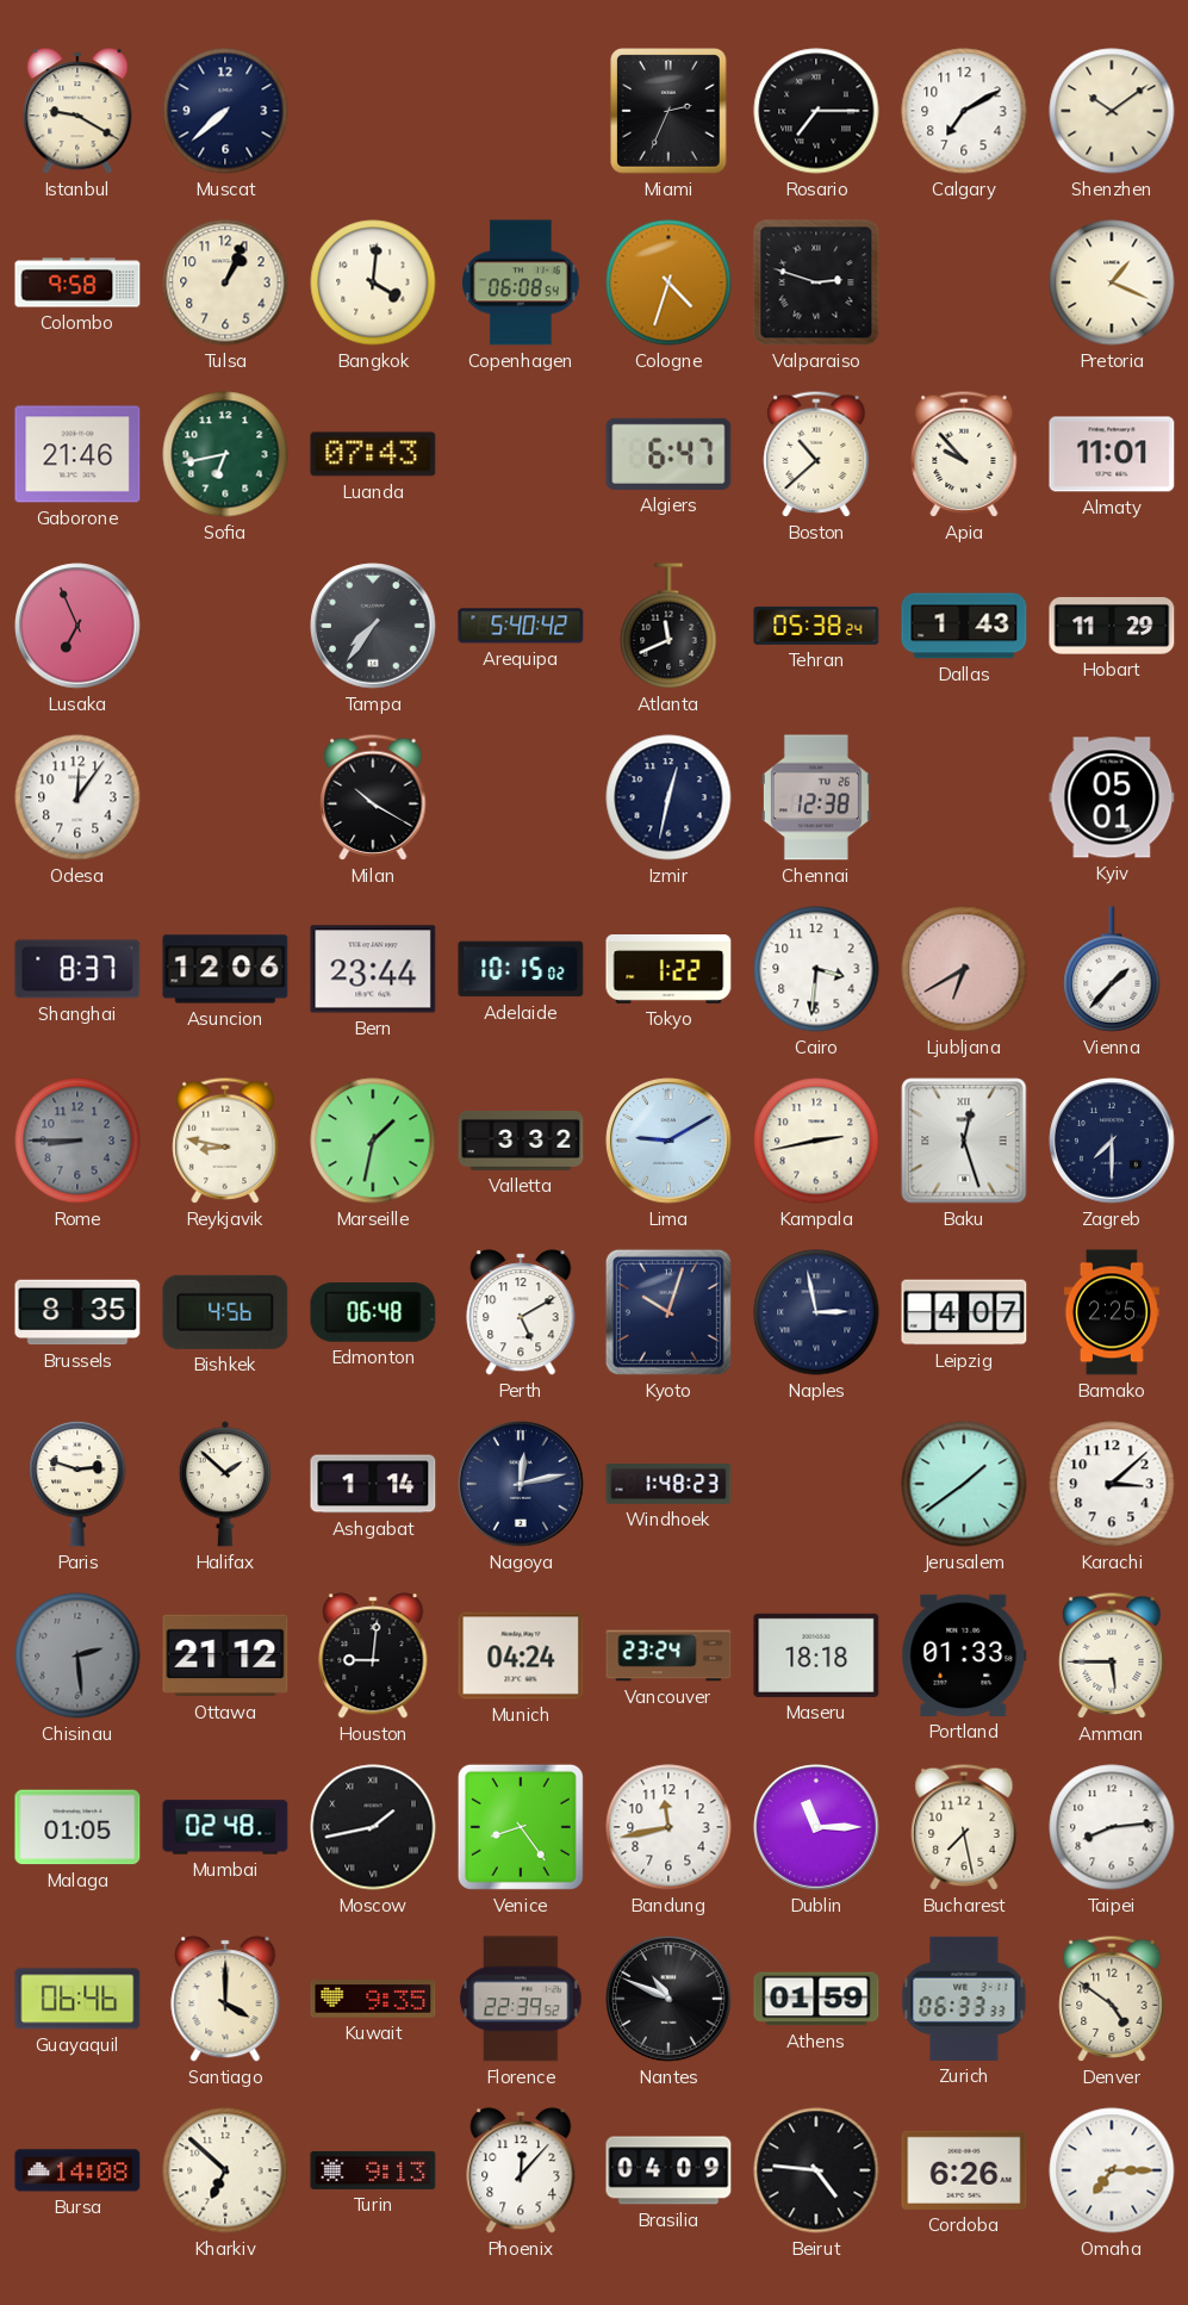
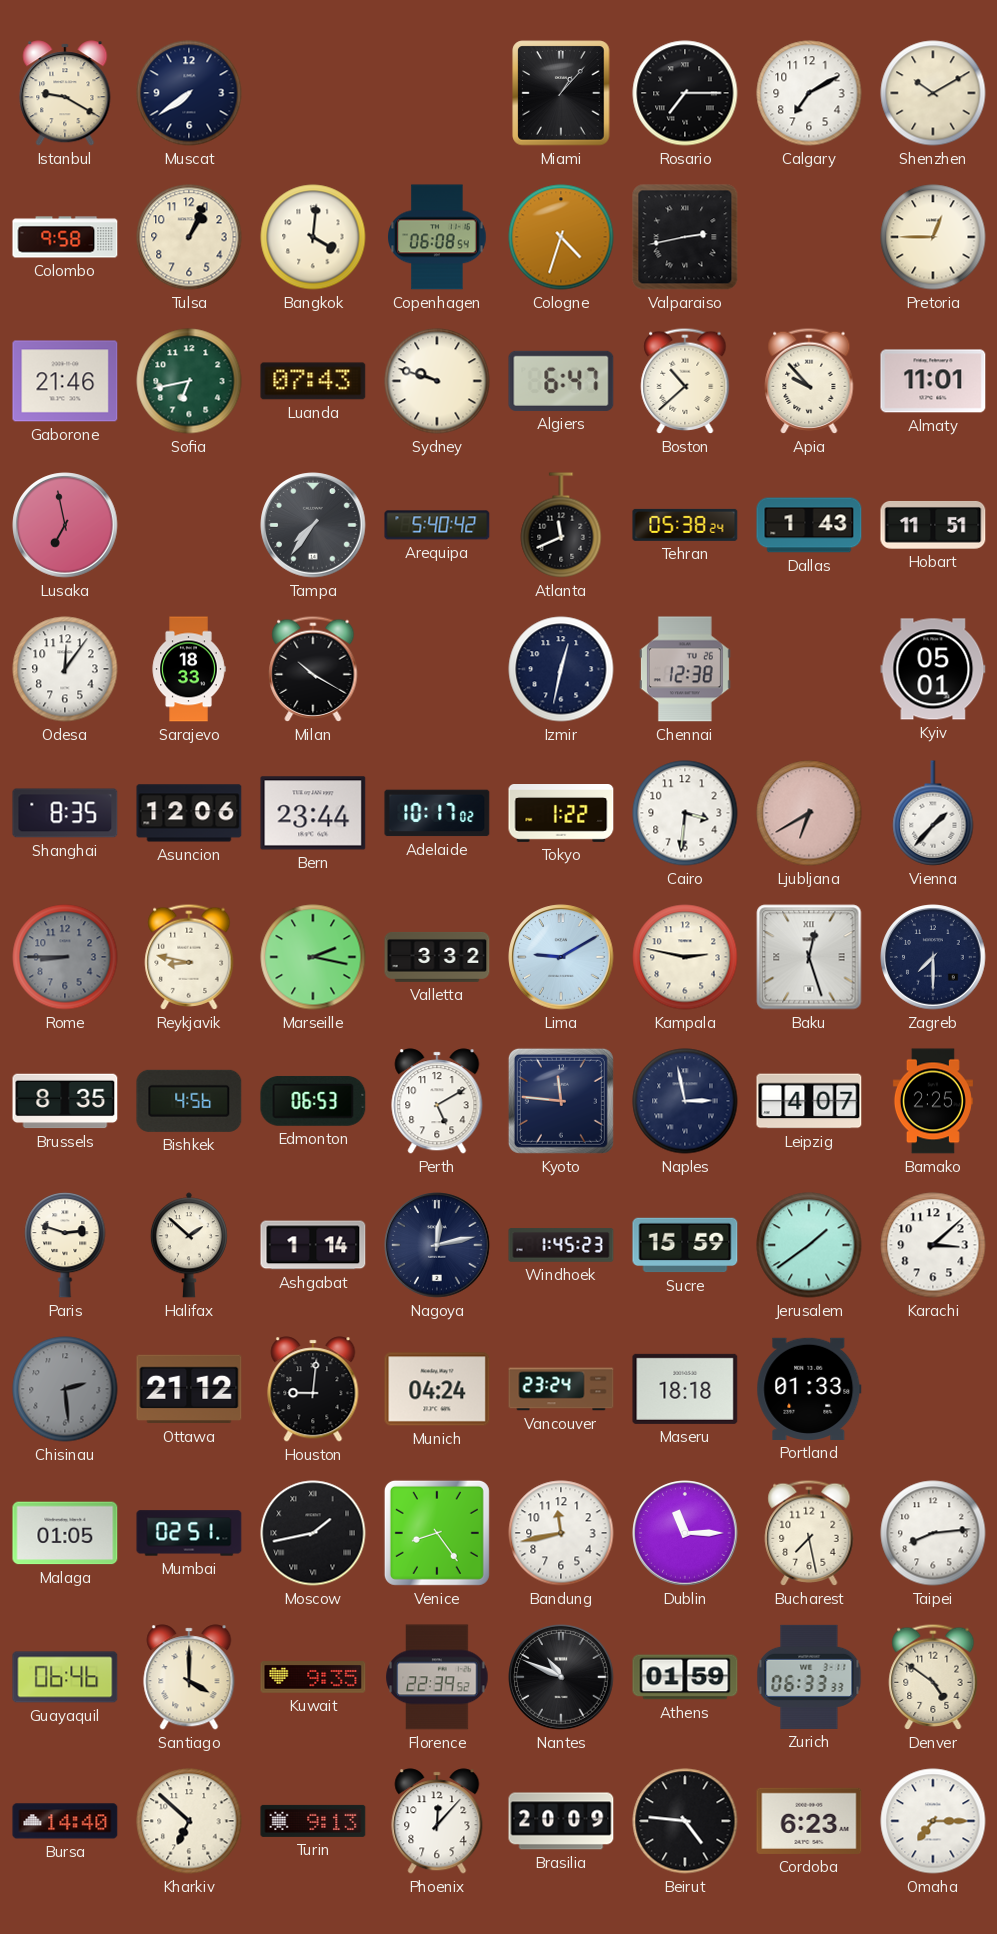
Muscat: 7:38 -> 7:39
Miami: 2:34 -> 1:07
Shenzhen: 10:09 -> 10:10
Valparaiso: 2:48 -> 2:43
Pretoria: 1:19 -> 12:45
Sydney: none -> 9:48
Lusaka: 6:56 -> 6:58
Hobart: 11:29 -> 11:51
Sarajevo: none -> 18:33
Shanghai: 8:37 -> 8:35
Adelaide: 10:15 -> 10:17
Marseille: 1:32 -> 2:17
Kampala: 2:43 -> 2:47
Edmonton: 06:48 -> 06:53
Kyoto: 10:03 -> 11:46
Windhoek: 1:48 -> 1:45
Sucre: none -> 15:59
Amman: 5:45 -> none
Mumbai: 02:48 -> 02:51
Bursa: 14:08 -> 14:40
Brasilia: 04:09 -> 20:09
Cordoba: 6:26 -> 6:23
